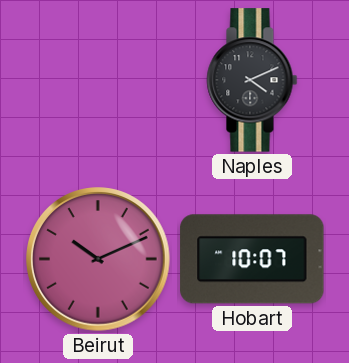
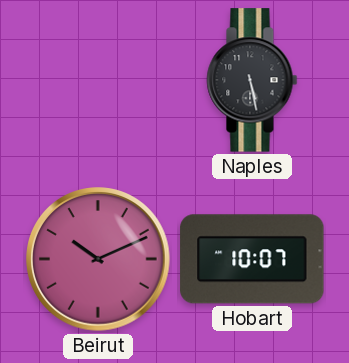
Naples: 4:11 -> 5:28
